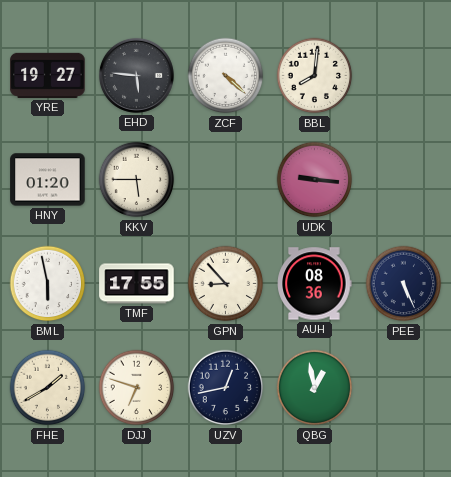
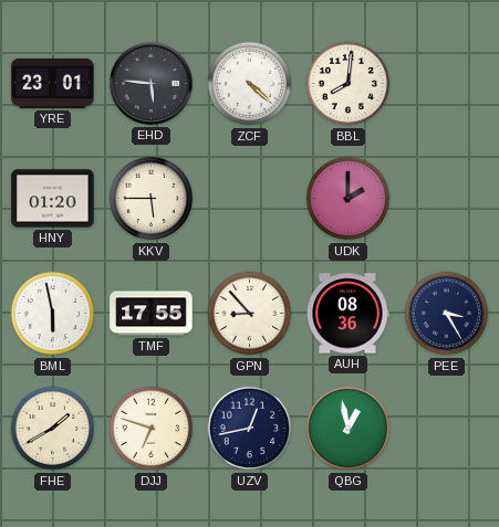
YRE: 19:27 -> 23:01
UDK: 9:16 -> 2:00
PEE: 5:26 -> 3:25
